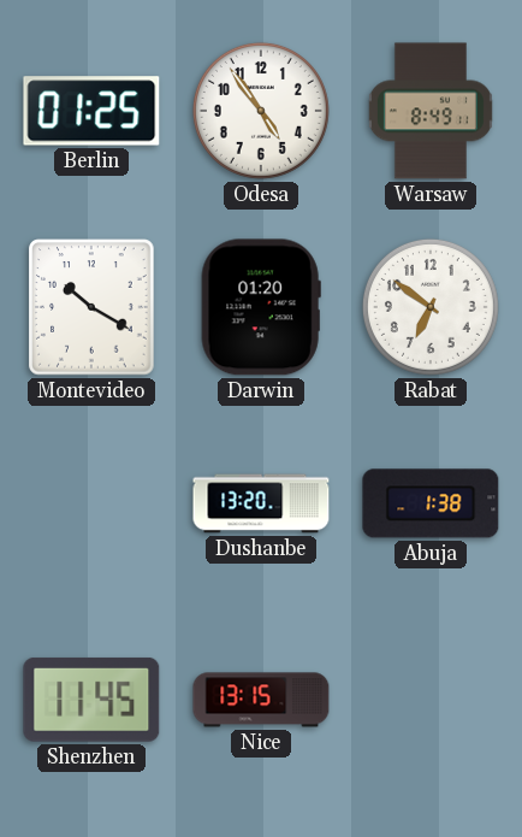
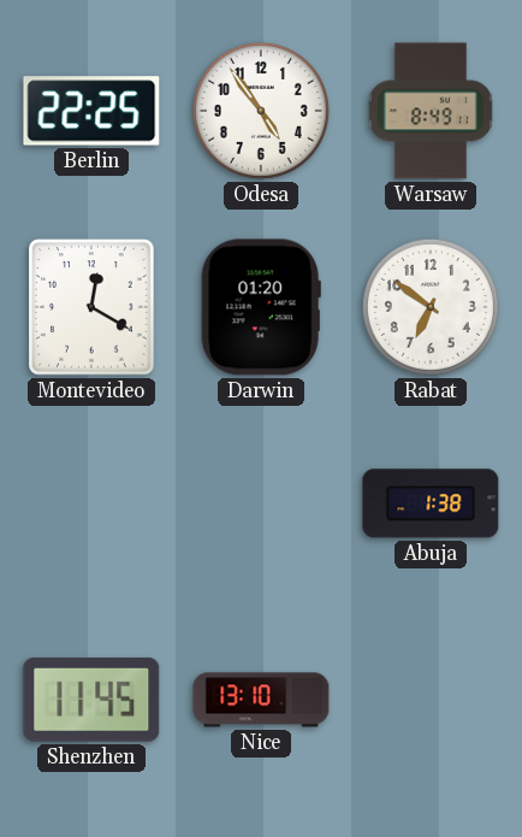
Berlin: 01:25 -> 22:25
Montevideo: 10:20 -> 12:20
Dushanbe: 13:20 -> none
Nice: 13:15 -> 13:10
